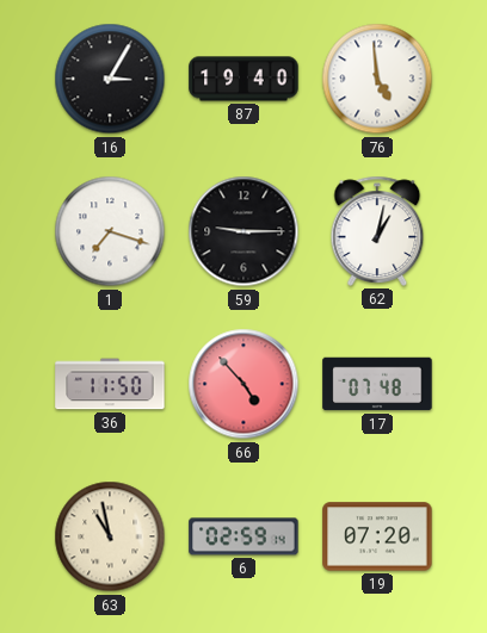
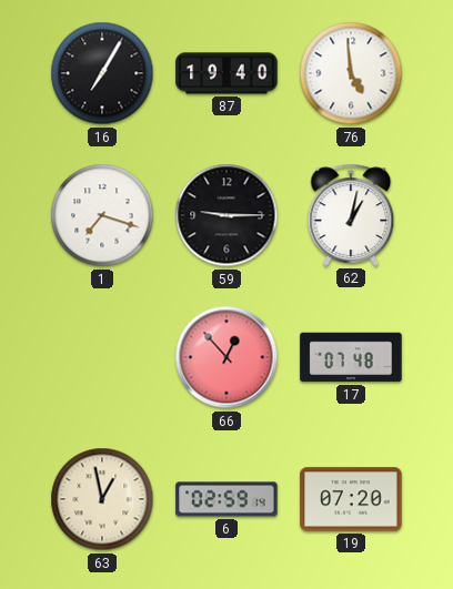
16: 3:05 -> 7:05
36: 11:50 -> none
66: 4:53 -> 12:53
63: 10:58 -> 12:58
